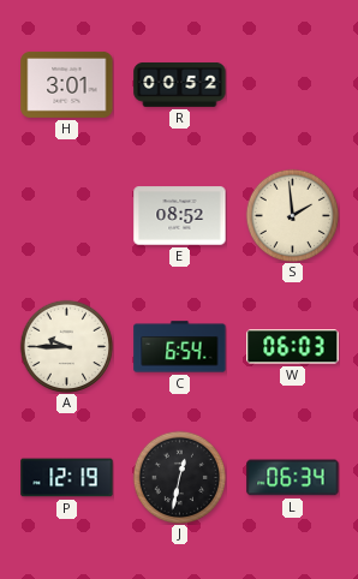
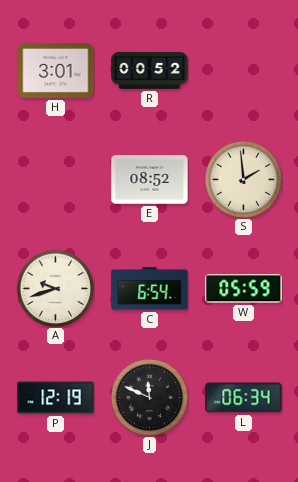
A: 9:45 -> 9:42
W: 06:03 -> 05:59
J: 12:32 -> 11:49
